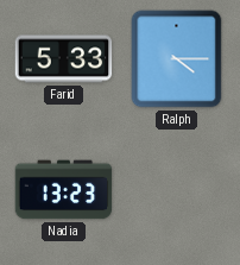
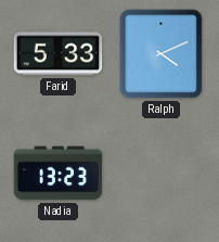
Ralph: 4:15 -> 4:11
